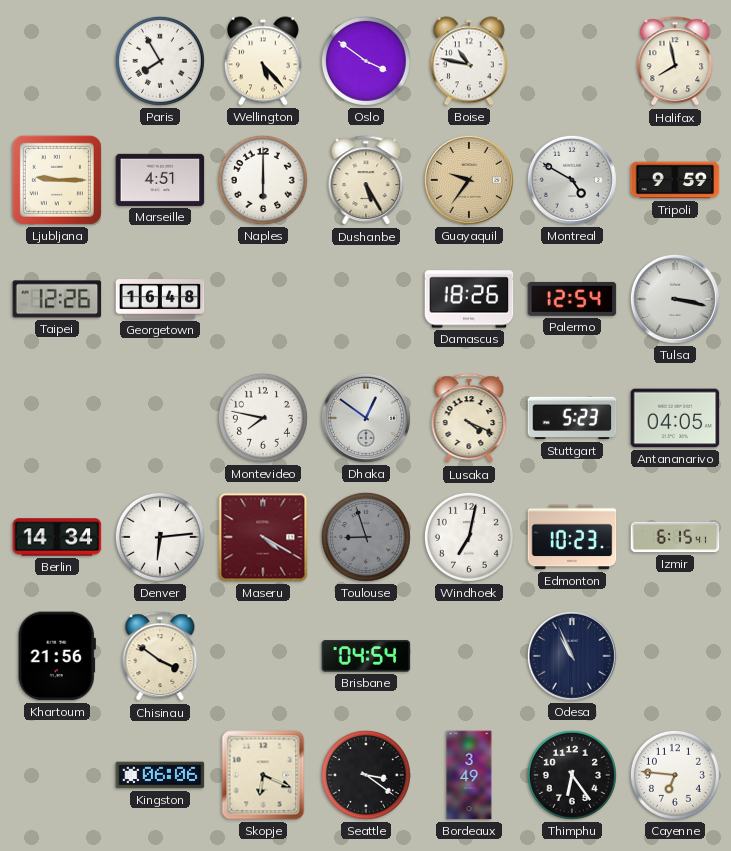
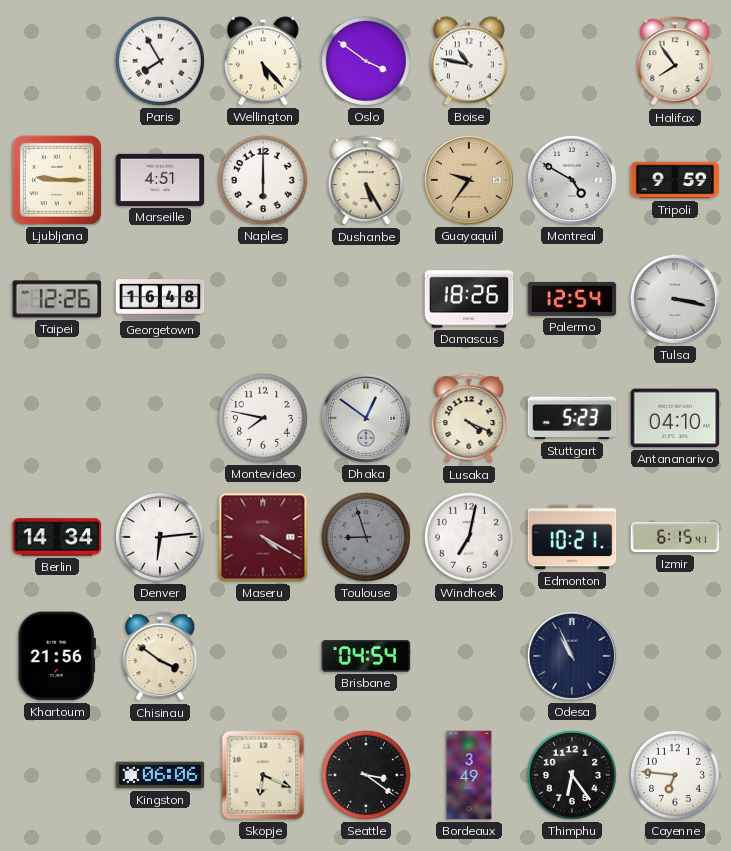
Halifax: 7:58 -> 7:54
Antananarivo: 04:05 -> 04:10
Edmonton: 10:23 -> 10:21
